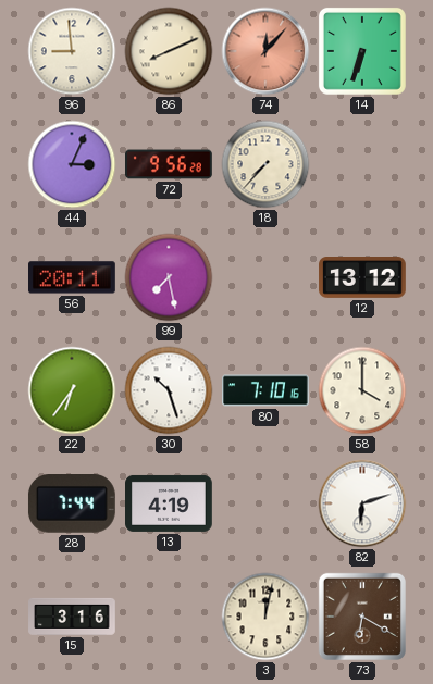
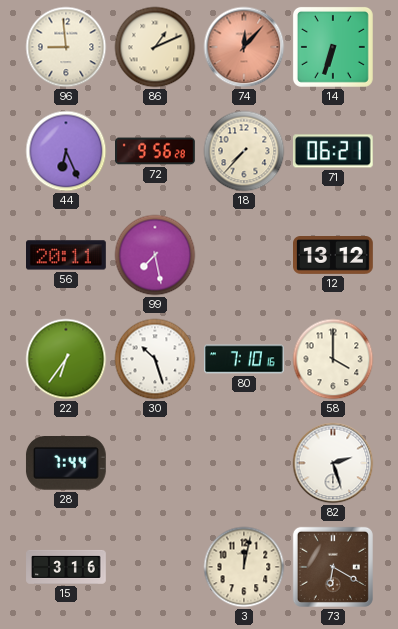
86: 8:11 -> 1:11
44: 3:04 -> 6:26
71: none -> 06:21
13: 4:19 -> none
82: 6:12 -> 2:27
